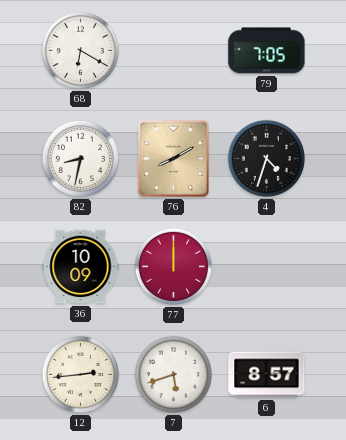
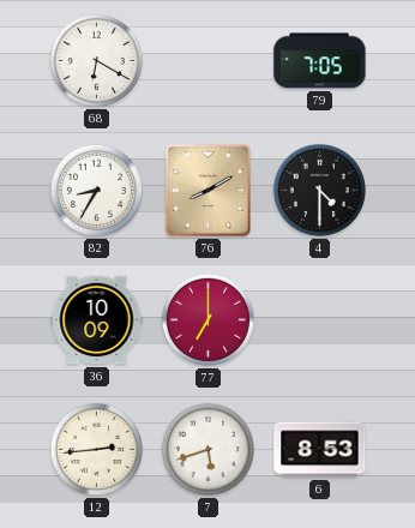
82: 8:32 -> 8:35
4: 4:33 -> 4:30
77: 12:00 -> 7:00
6: 8:57 -> 8:53
